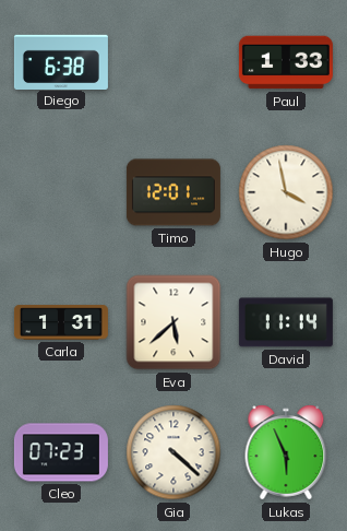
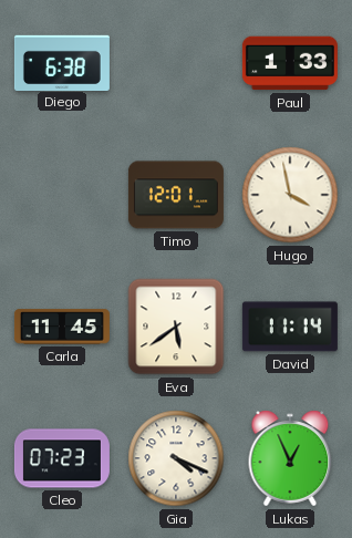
Carla: 1:31 -> 11:45
Eva: 5:38 -> 5:39
Gia: 4:22 -> 4:19
Lukas: 5:56 -> 12:56
